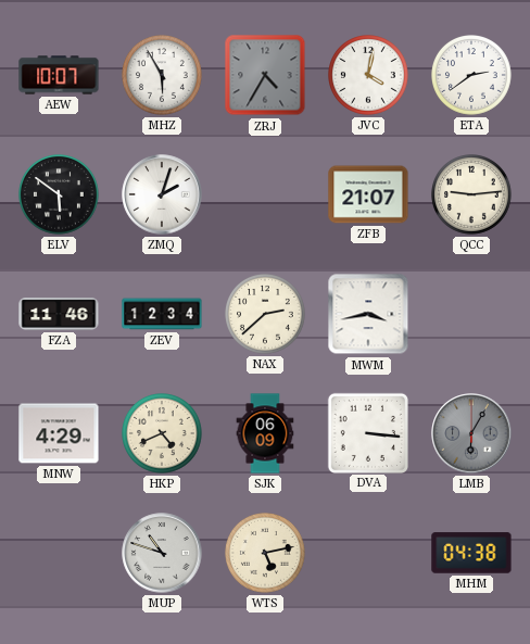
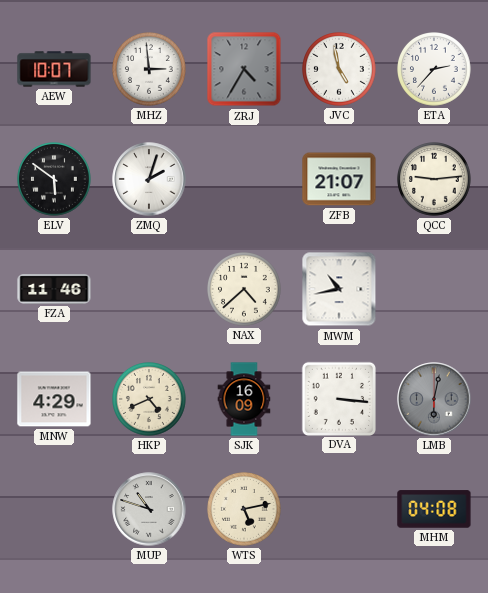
MHZ: 5:55 -> 2:59
JVC: 4:02 -> 4:58
ETA: 2:39 -> 2:37
ZEV: 12:34 -> none
NAX: 2:38 -> 4:38
MWM: 3:43 -> 10:43
SJK: 06:09 -> 16:09
LMB: 6:05 -> 6:02
MHM: 04:38 -> 04:08
